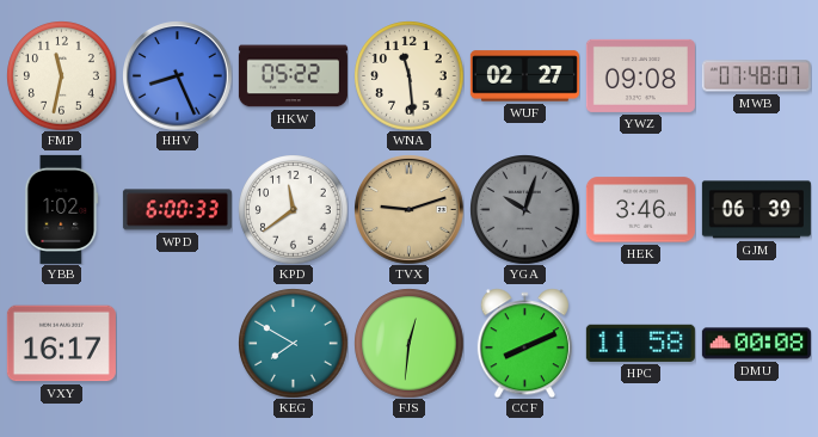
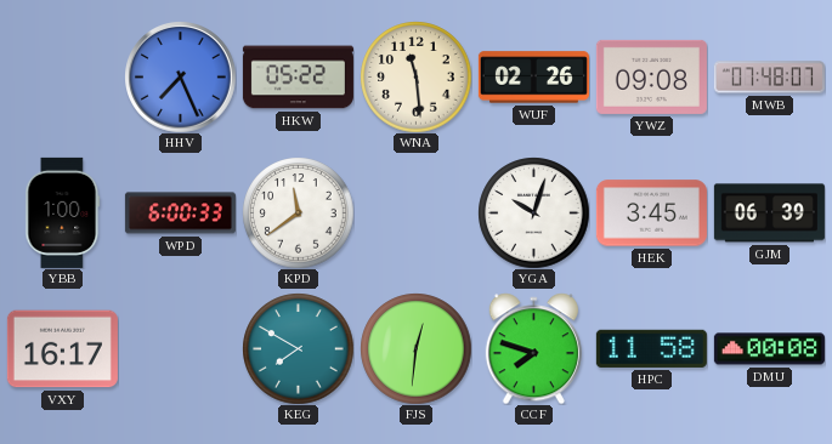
FMP: 11:32 -> none
HHV: 8:26 -> 7:26
WUF: 02:27 -> 02:26
YBB: 1:02 -> 1:00
TVX: 9:12 -> none
YGA dial: grey -> white
HEK: 3:46 -> 3:45
CCF: 8:11 -> 7:48
